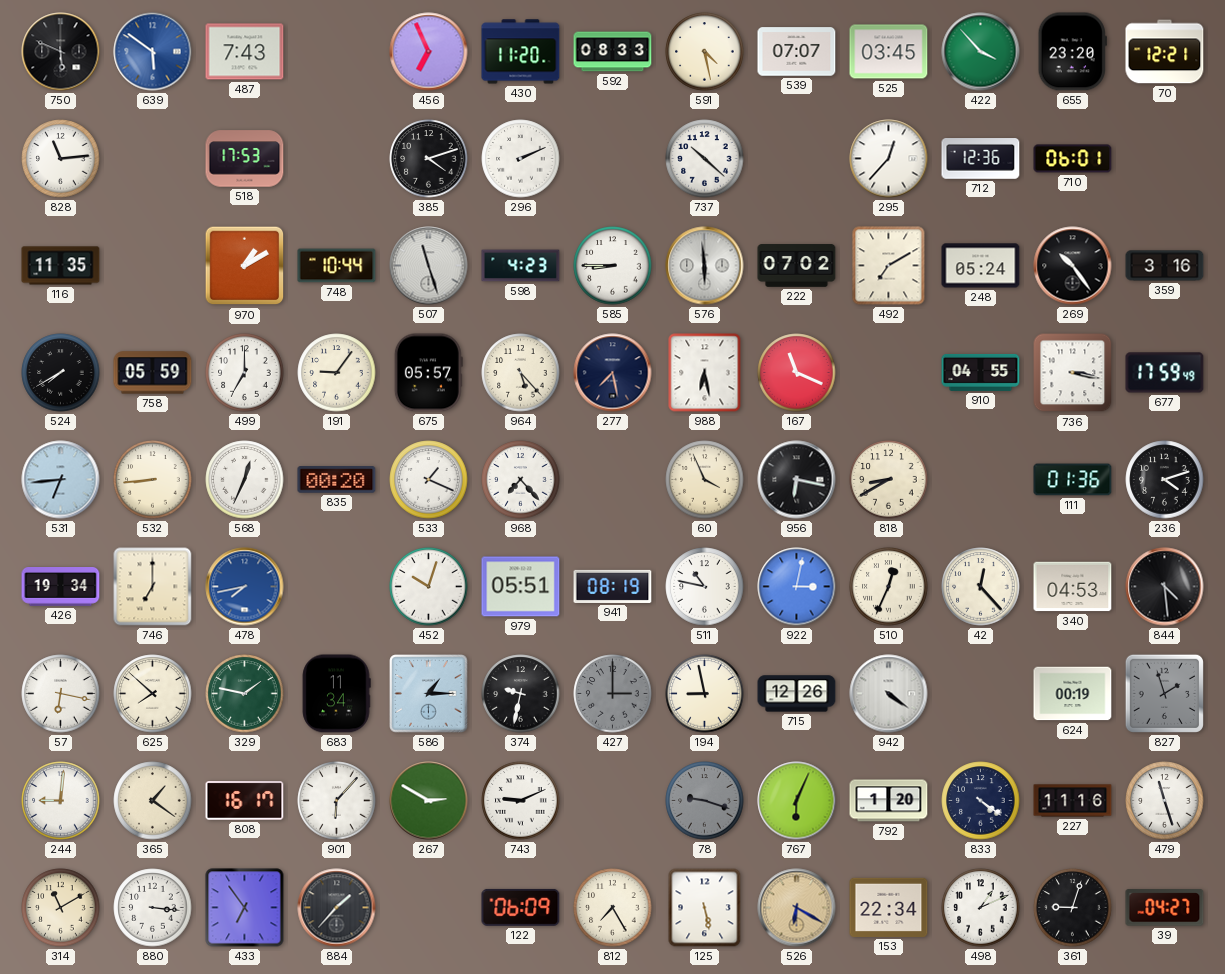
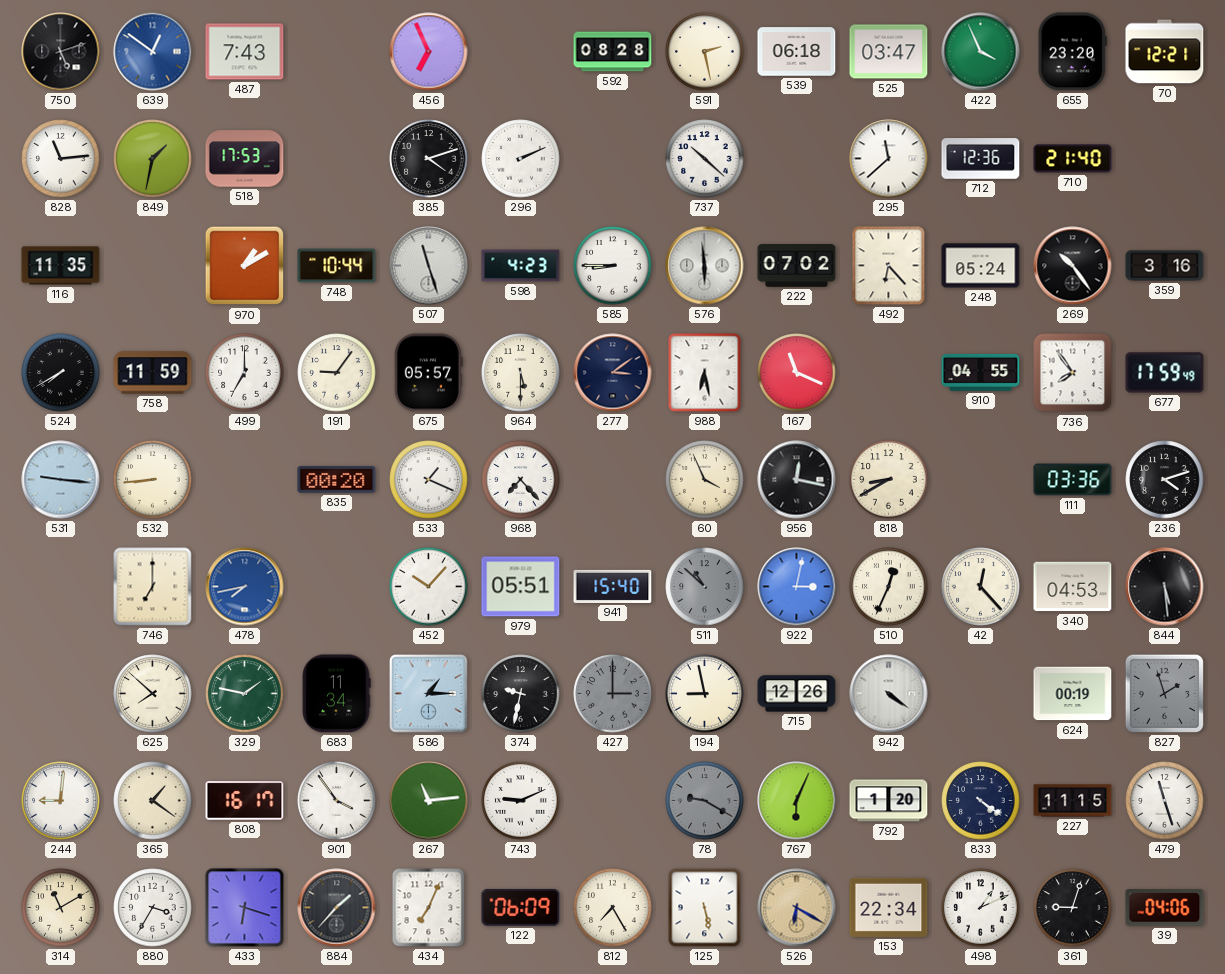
750: 5:49 -> 5:12
639: 5:51 -> 12:51
430: 11:20 -> none
592: 08:33 -> 08:28
591: 4:28 -> 2:28
539: 07:07 -> 06:18
525: 03:45 -> 03:47
422: 3:53 -> 3:56
849: none -> 1:32
295: 12:37 -> 11:38
710: 06:01 -> 21:40
492: 7:10 -> 6:23
758: 05:59 -> 11:59
964: 5:23 -> 5:30
277: 7:28 -> 3:09
736: 3:17 -> 7:54
531: 6:44 -> 9:16
568: 12:34 -> none
956: 6:17 -> 12:17
111: 01:36 -> 03:36
426: 19:34 -> none
452: 10:03 -> 10:07
941: 08:19 -> 15:40
511: 10:47 -> 10:52
511 dial: white -> grey
844: 4:29 -> 5:29
57: 6:17 -> none
901: 6:07 -> 3:54
267: 2:50 -> 11:14
78: 9:18 -> 9:20
227: 11:16 -> 11:15
880: 3:16 -> 3:35
433: 6:54 -> 6:18
434: none -> 7:04
39: 04:27 -> 04:06
